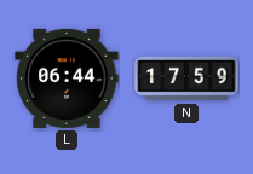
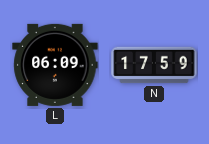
L: 06:44 -> 06:09
